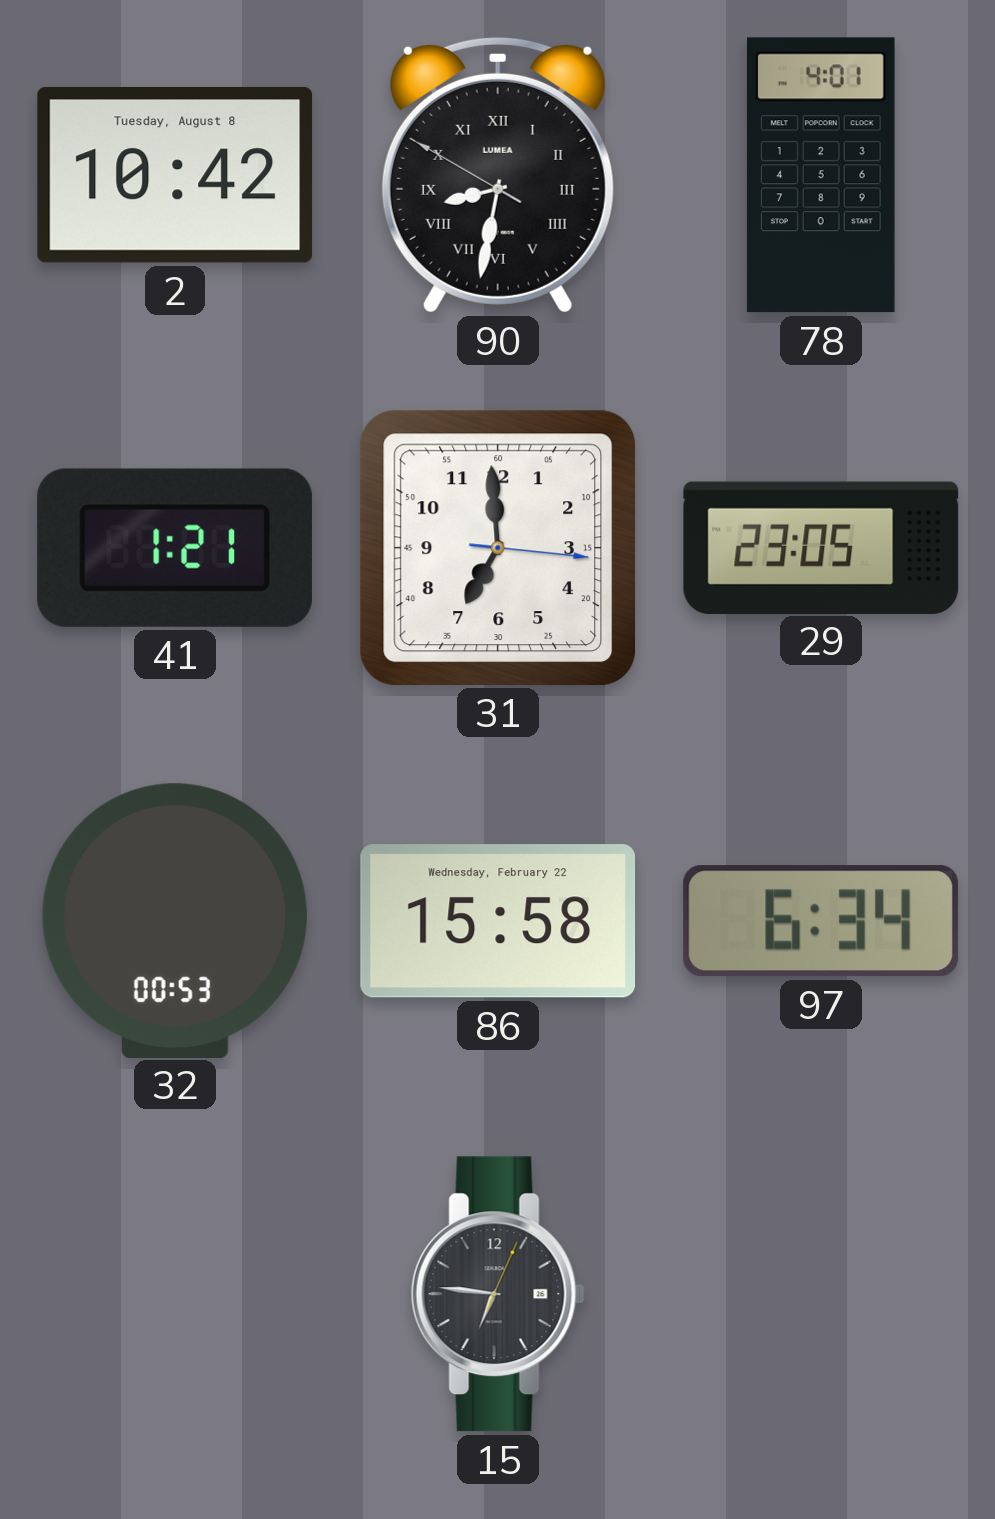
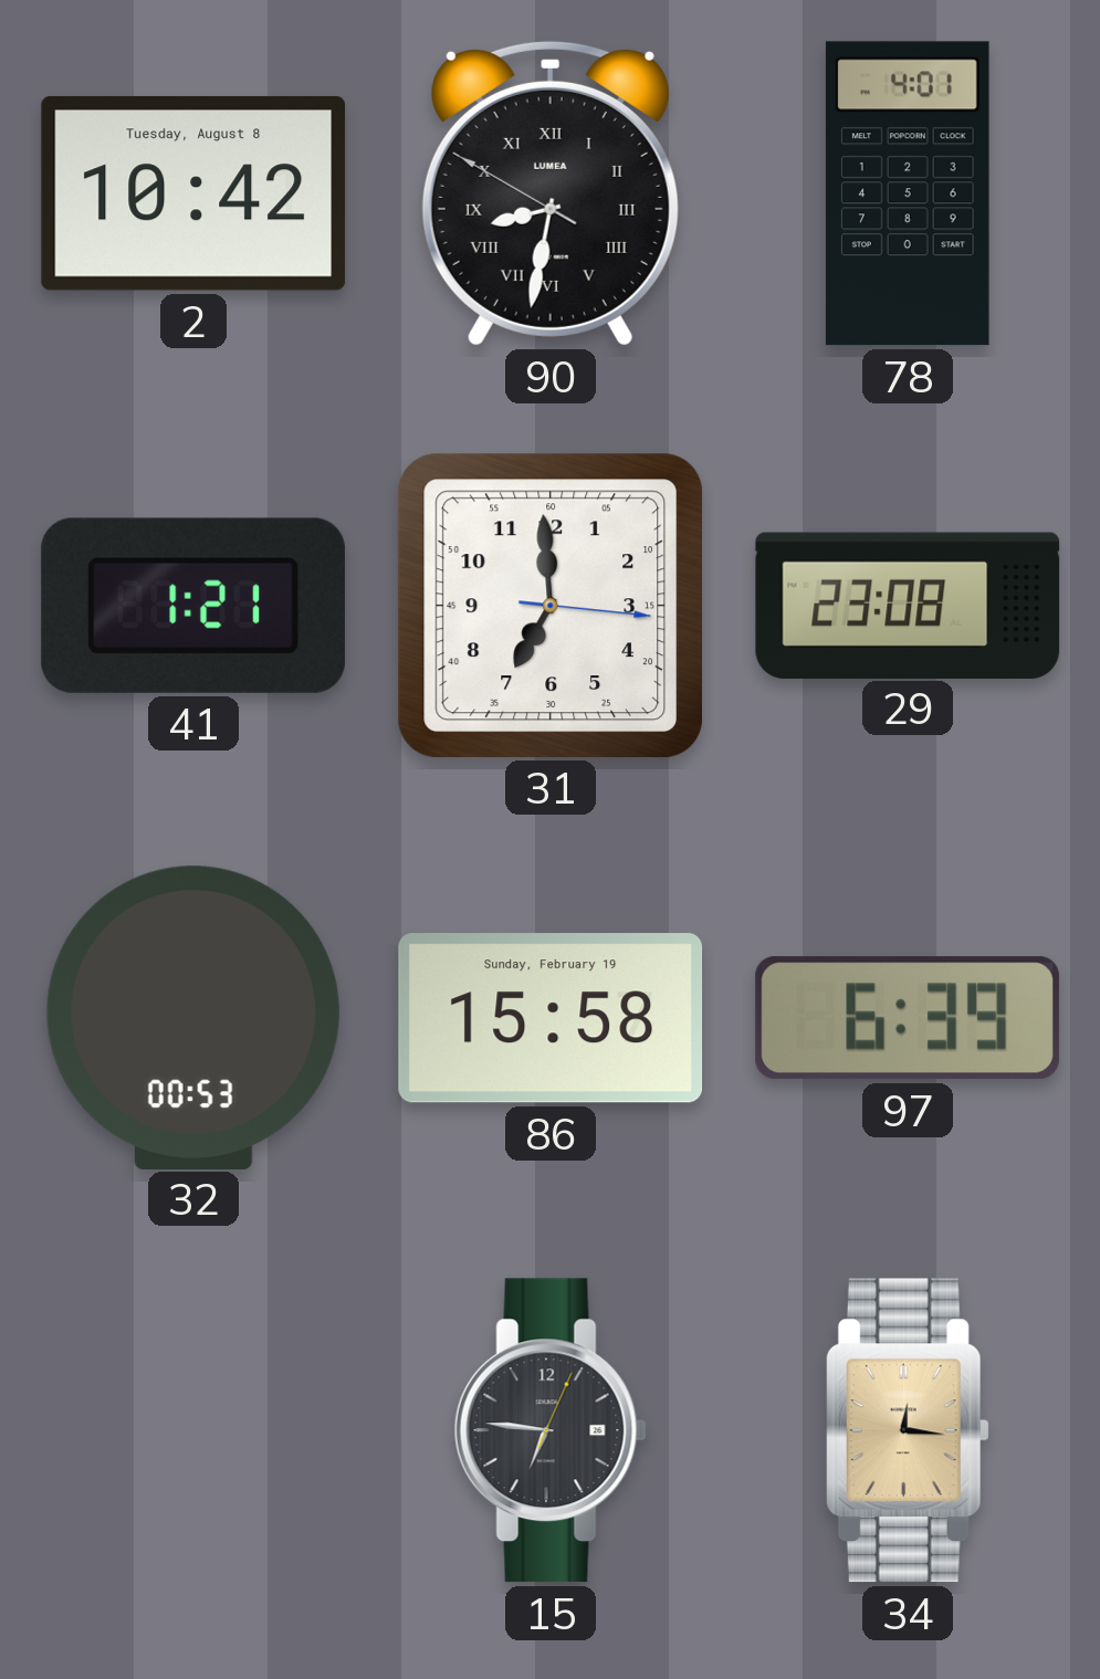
29: 23:05 -> 23:08
86 date: Wednesday, February 22 -> Sunday, February 19
97: 6:34 -> 6:39
34: none -> 12:16
